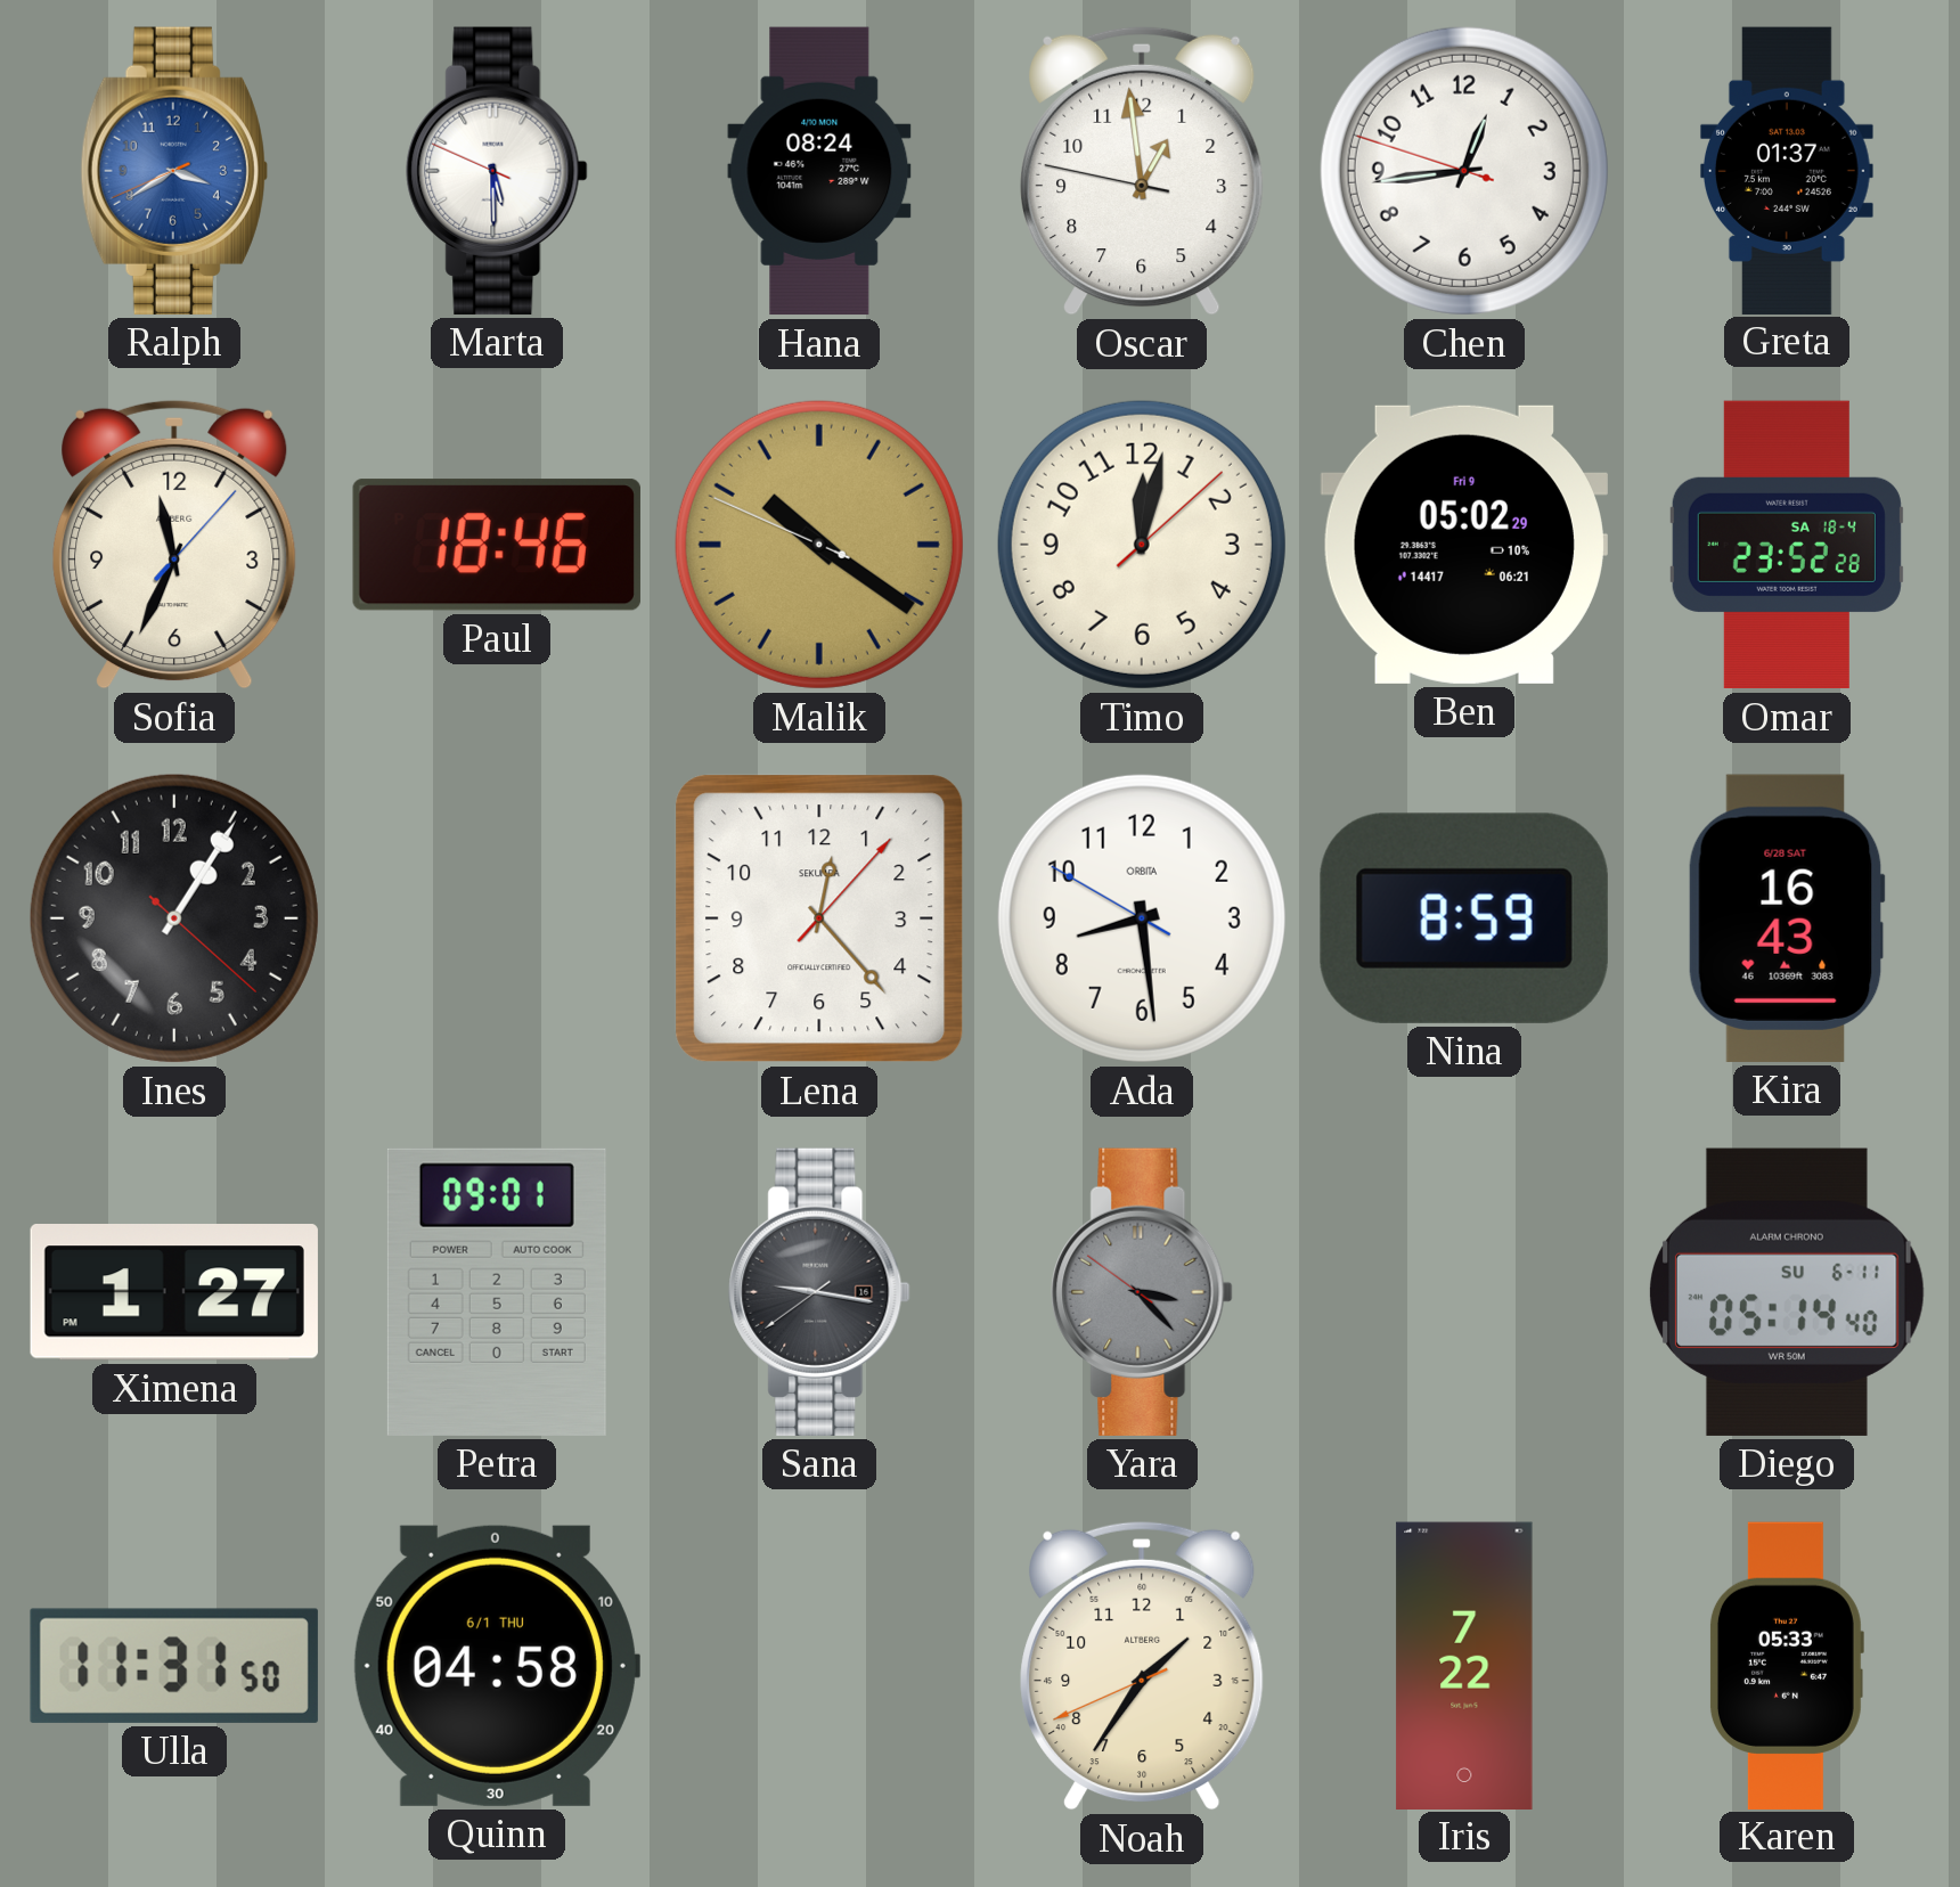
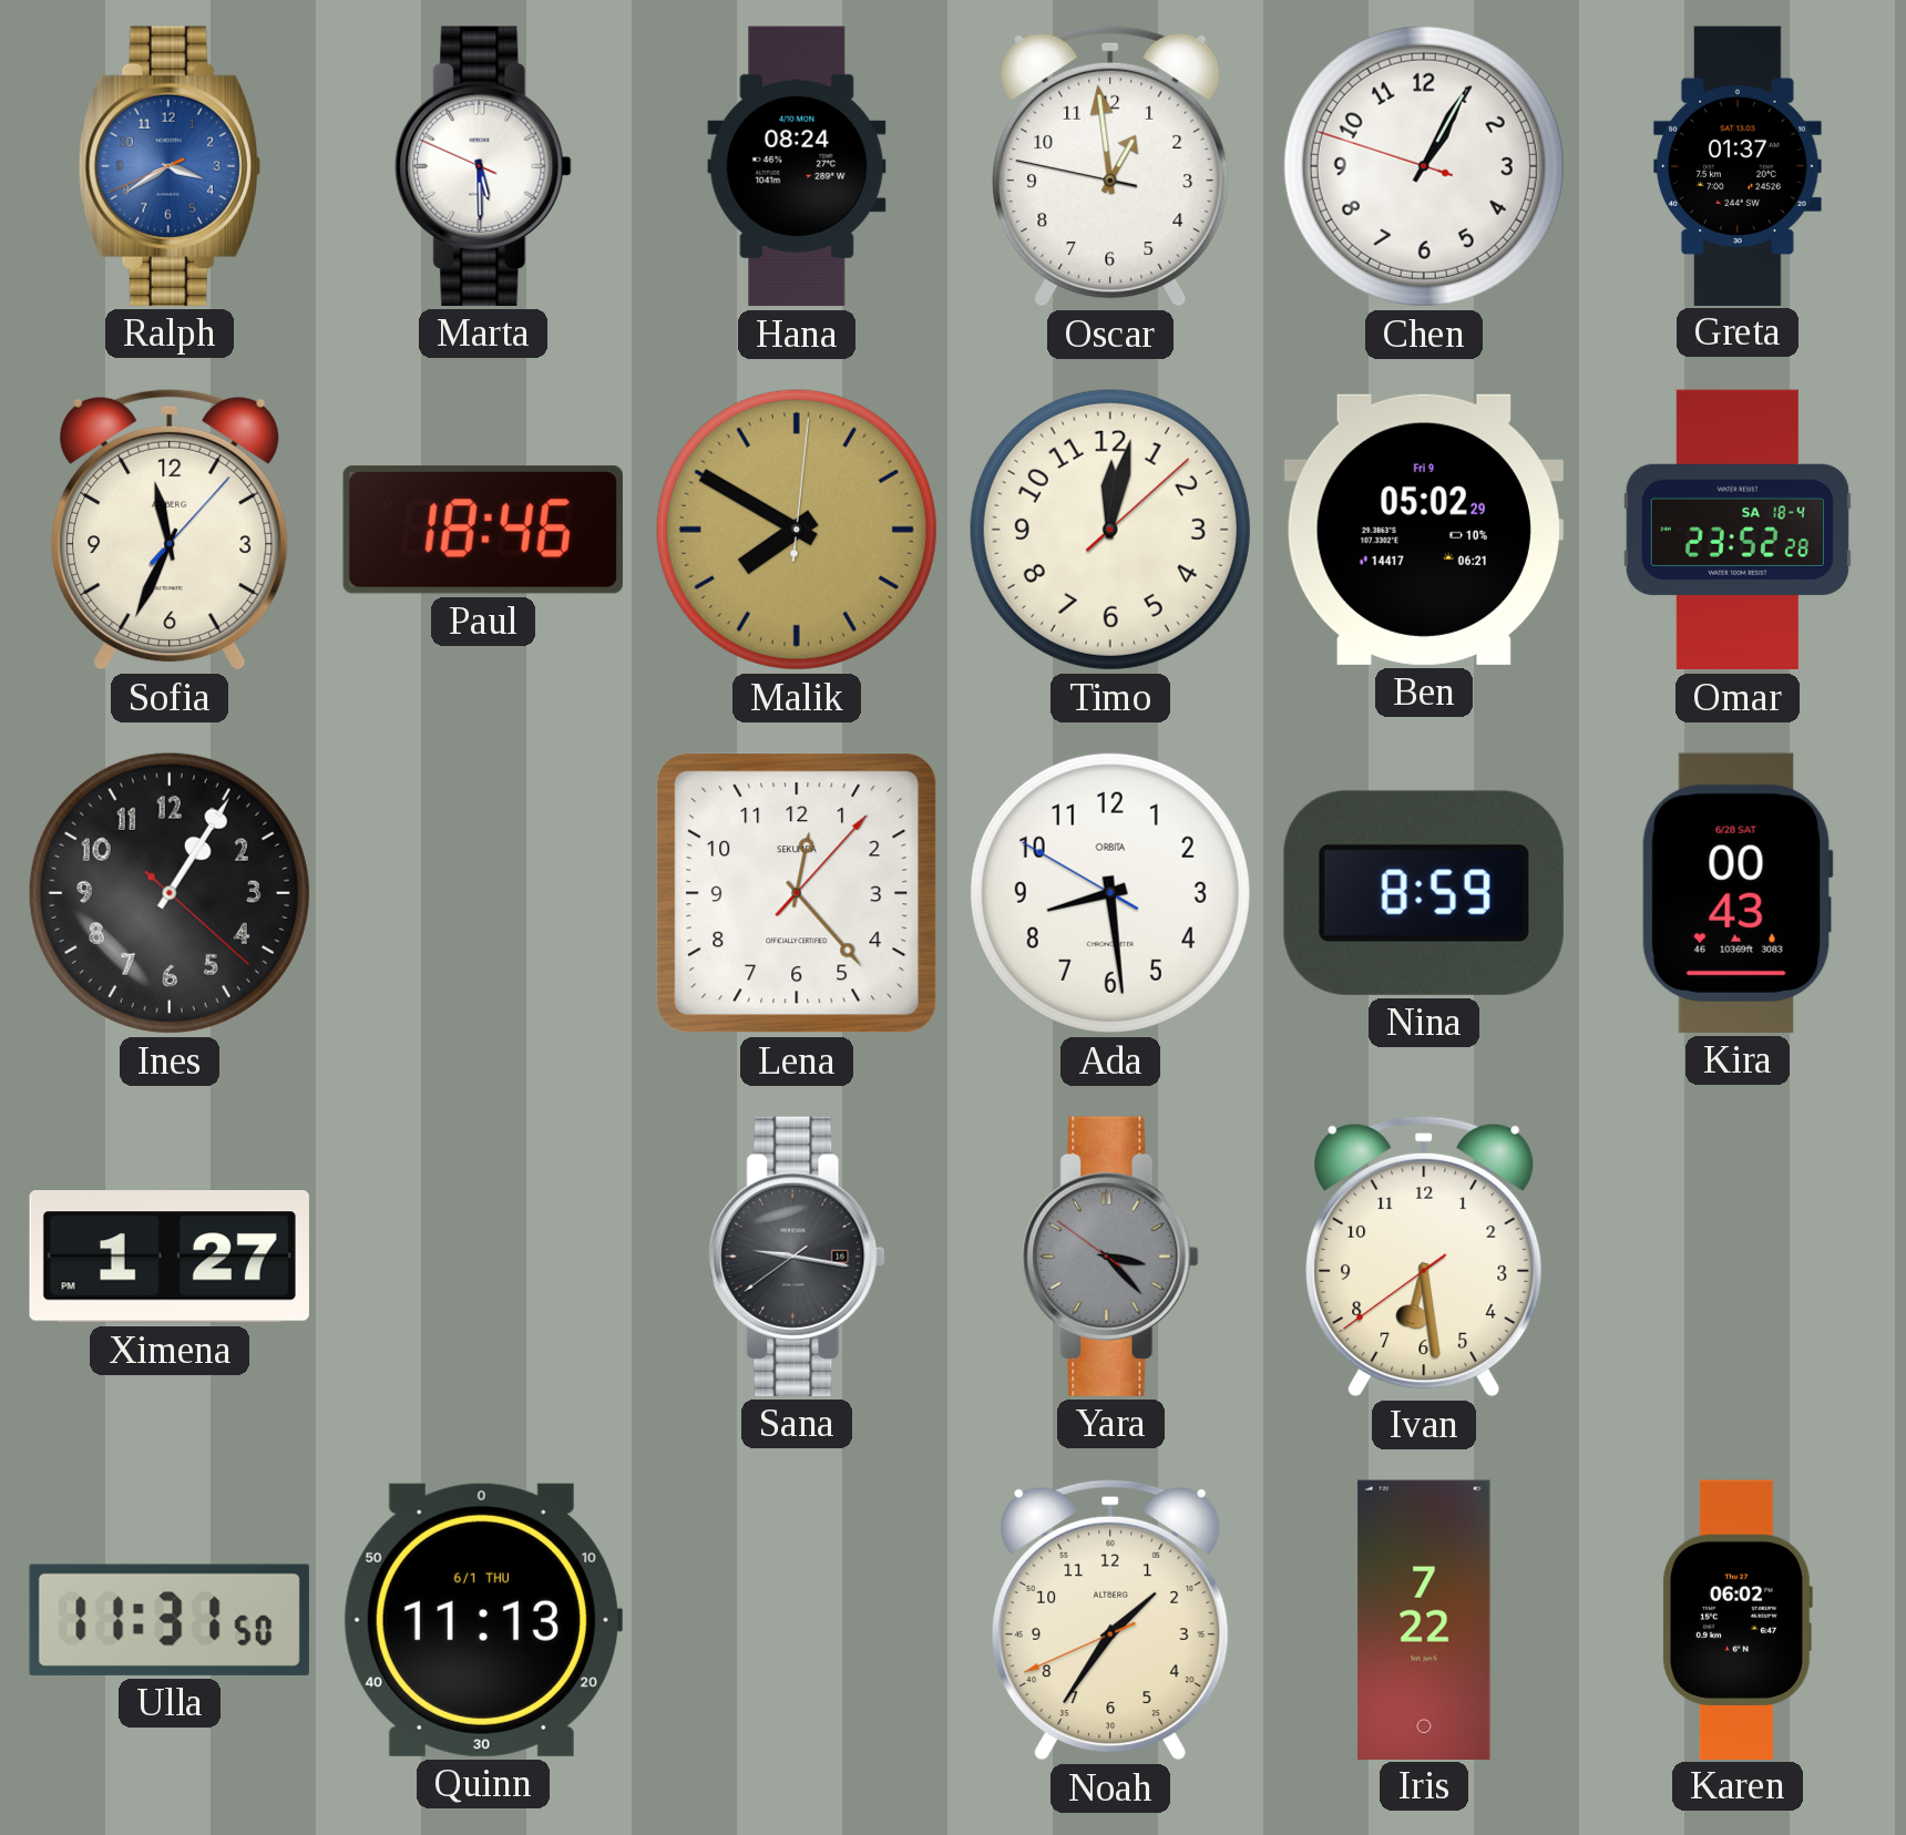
Chen: 12:43 -> 1:04
Malik: 10:20 -> 7:50
Kira: 16:43 -> 00:43
Petra: 09:01 -> none
Ivan: none -> 6:28
Diego: 05:14 -> none
Quinn: 04:58 -> 11:13
Karen: 05:33 -> 06:02
